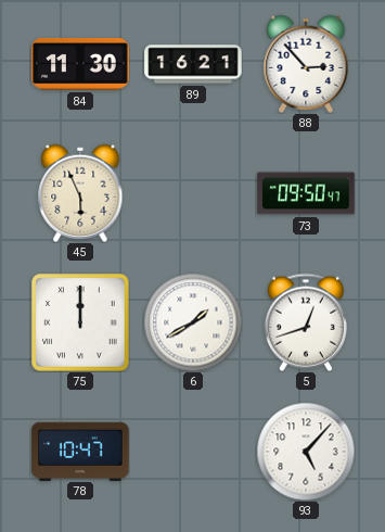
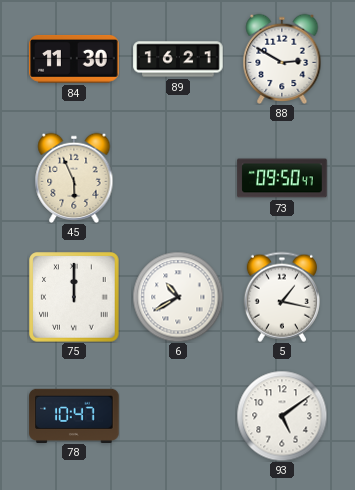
88: 2:53 -> 2:50
6: 1:40 -> 10:40
5: 12:42 -> 1:17
93: 5:07 -> 5:09
